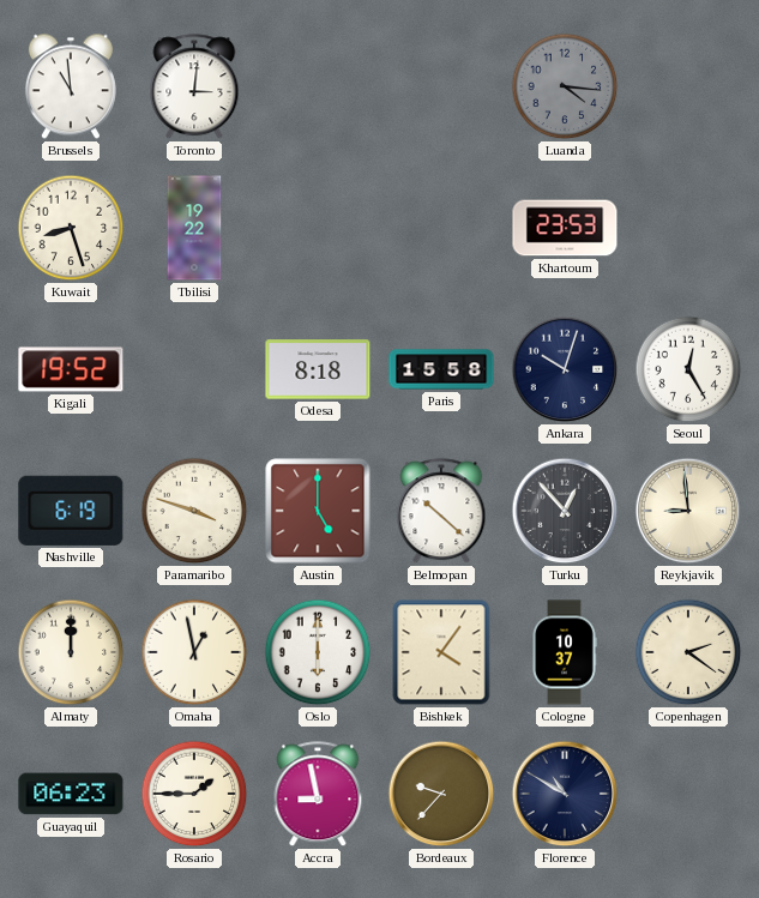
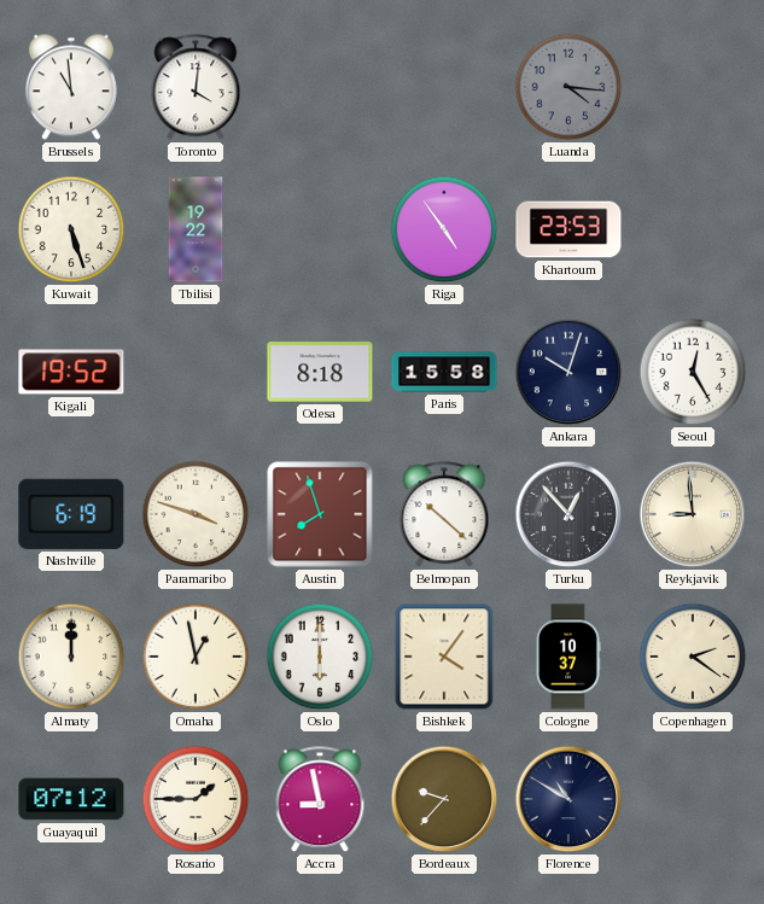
Toronto: 3:01 -> 4:01
Kuwait: 8:27 -> 5:27
Riga: none -> 4:54
Austin: 5:00 -> 7:57
Guayaquil: 06:23 -> 07:12
